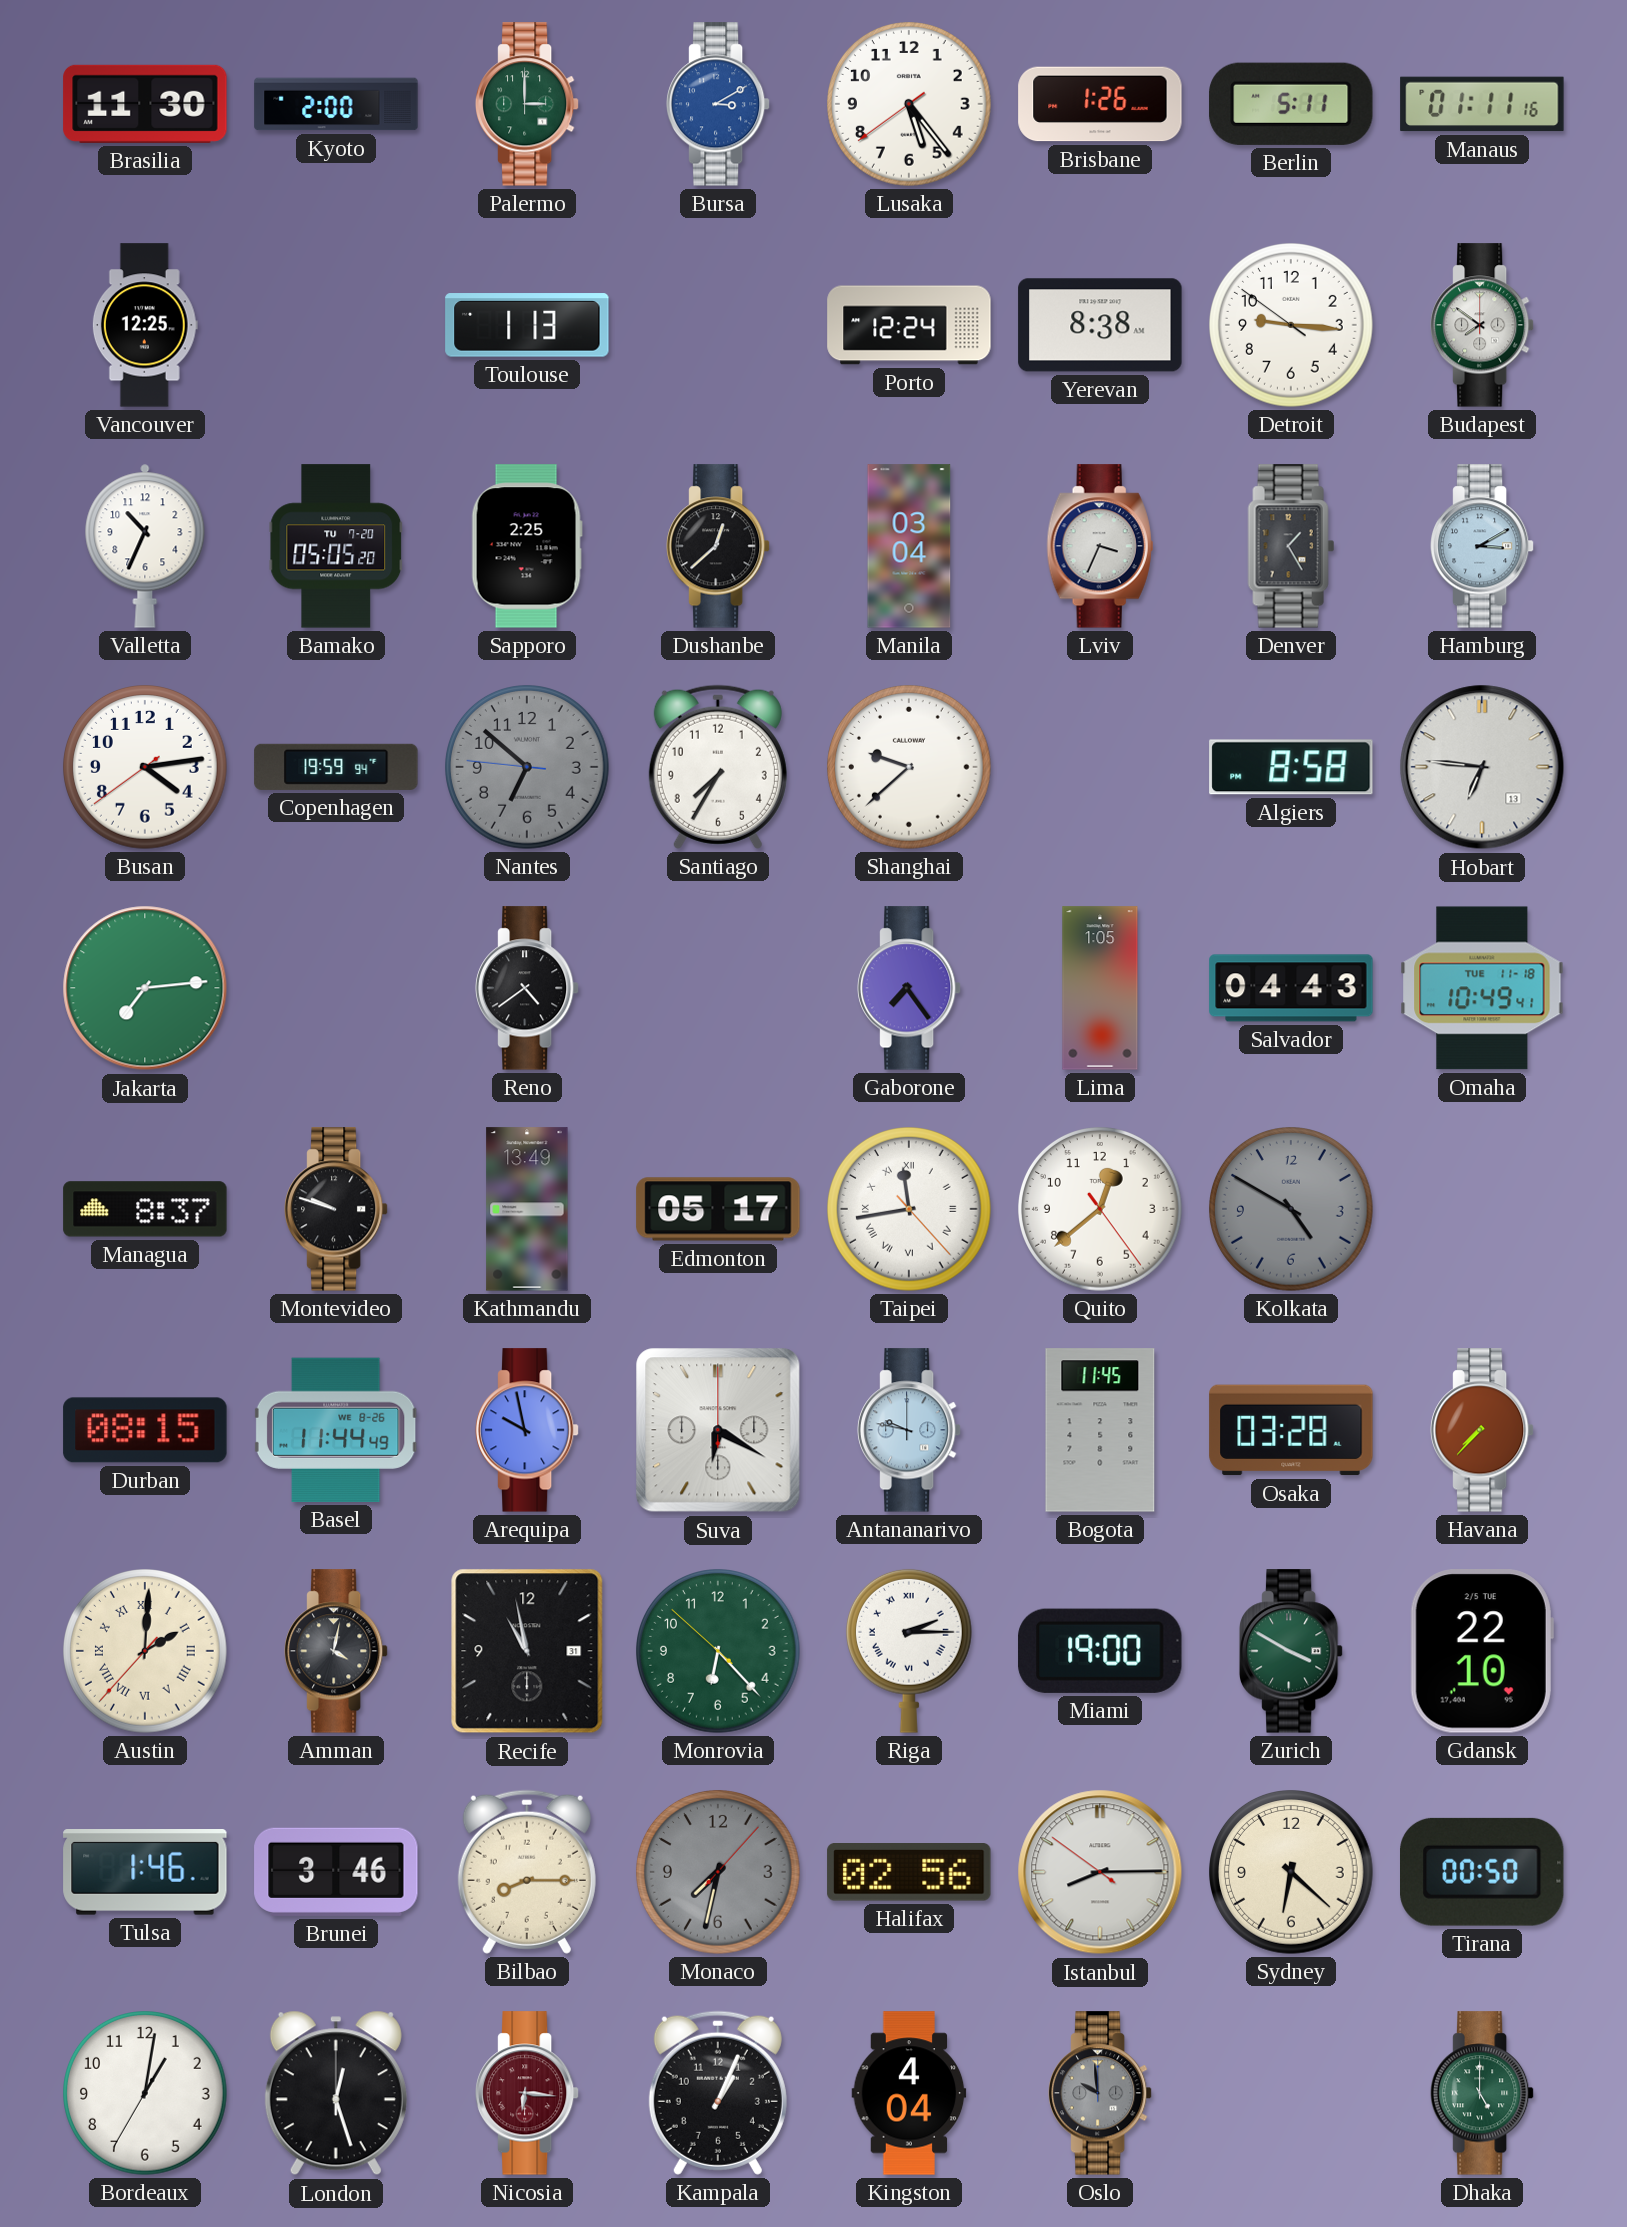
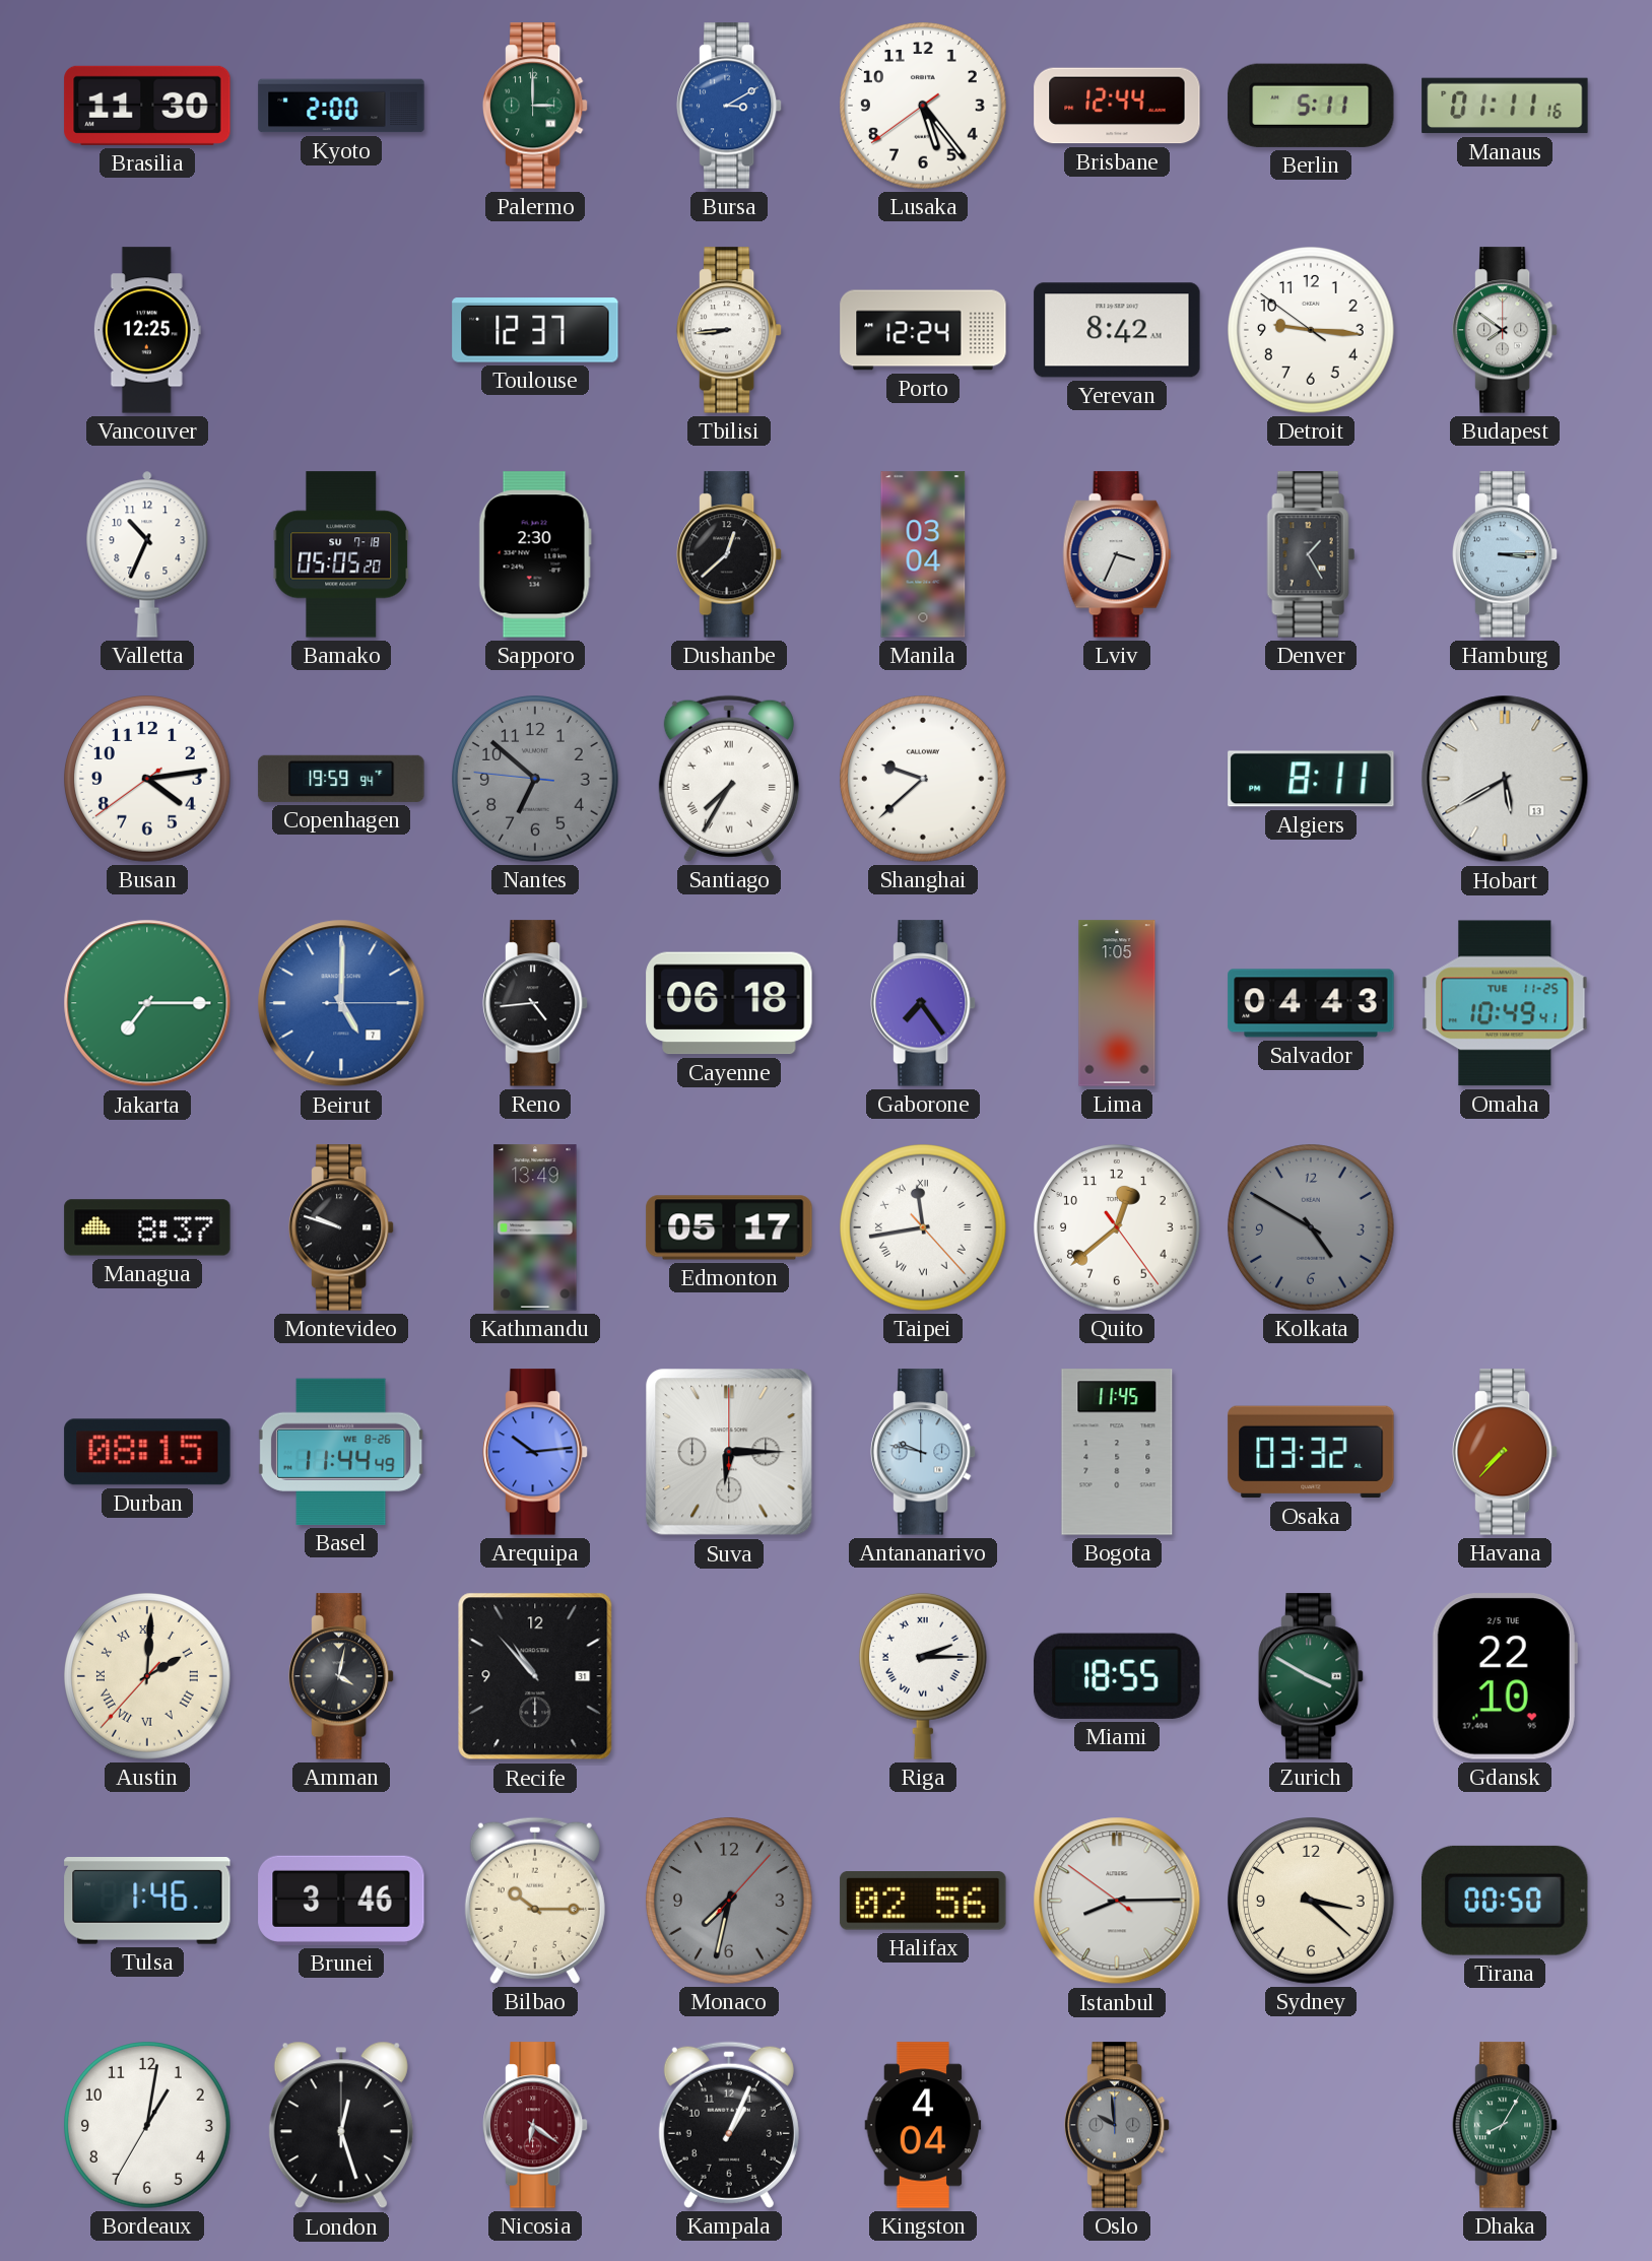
Brisbane: 1:26 -> 12:44
Toulouse: 1:13 -> 12:37
Tbilisi: none -> 8:44
Yerevan: 8:38 -> 8:42
Bamako date: TU 7-20 -> SU 7-18
Sapporo: 2:25 -> 2:30
Hamburg: 3:10 -> 3:15
Santiago numerals: Arabic -> Roman
Algiers: 8:58 -> 8:11
Hobart: 6:46 -> 5:40
Jakarta: 7:14 -> 7:15
Beirut: none -> 5:00
Reno: 4:39 -> 4:44
Cayenne: none -> 06:18
Omaha date: TUE 11-18 -> TUE 11-25
Arequipa: 9:58 -> 10:14
Suva: 6:20 -> 6:15
Osaka: 03:28 -> 03:32
Recife: 10:58 -> 10:53
Monrovia: 6:22 -> none
Miami: 19:00 -> 18:55
Bilbao: 8:15 -> 10:15
Sydney: 6:22 -> 3:22
Nicosia: 6:16 -> 6:21
Dhaka: 5:00 -> 8:05
